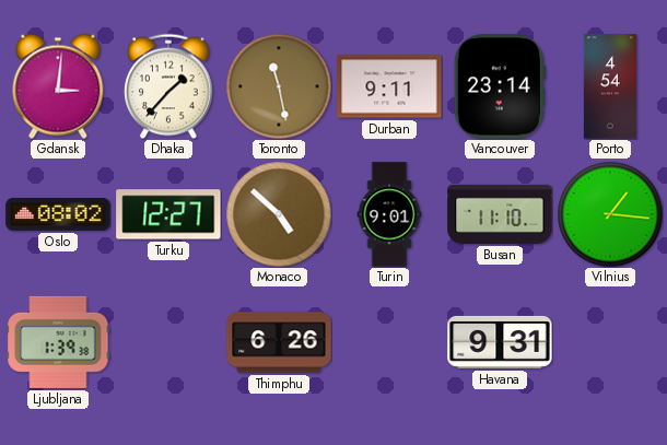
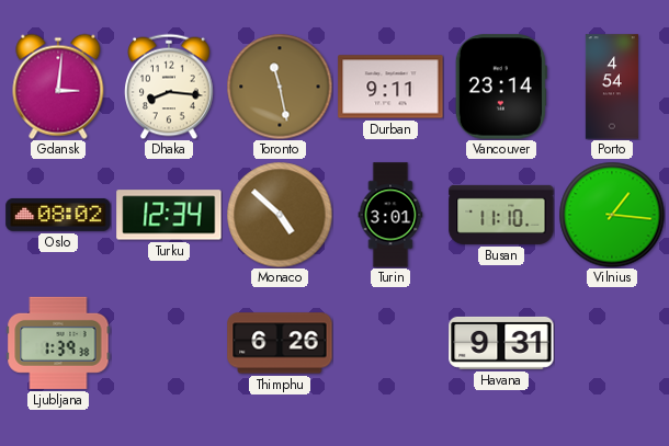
Dhaka: 1:37 -> 8:16
Turku: 12:27 -> 12:34
Turin: 9:01 -> 3:01
